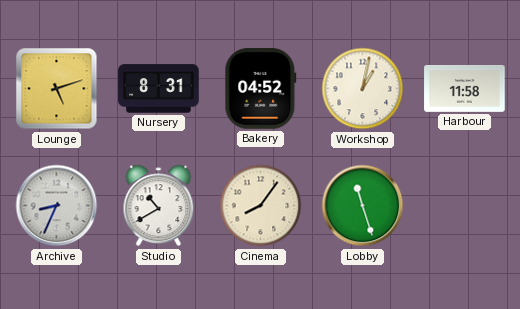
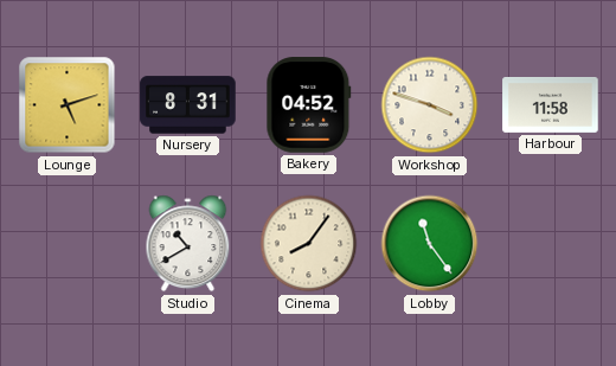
Workshop: 1:02 -> 3:48
Archive: 8:34 -> none
Lobby: 11:27 -> 11:24
